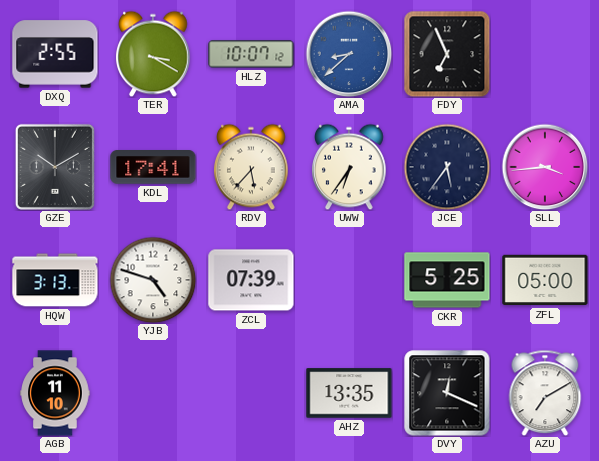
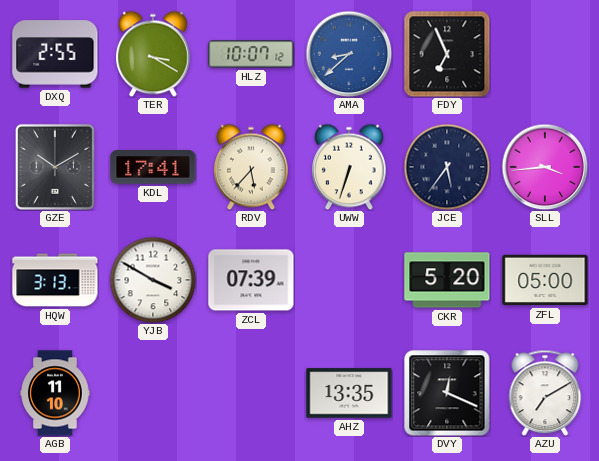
UWW: 6:36 -> 6:33
YJB: 4:48 -> 3:50
CKR: 5:25 -> 5:20
